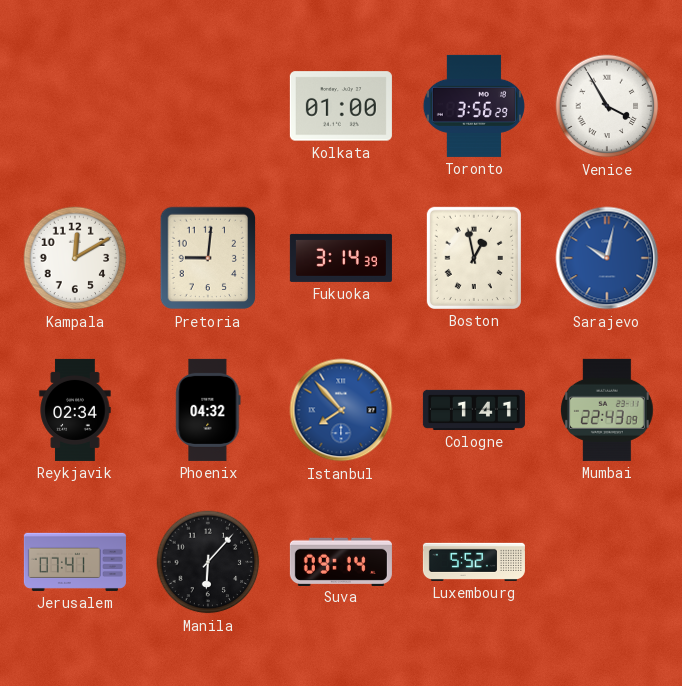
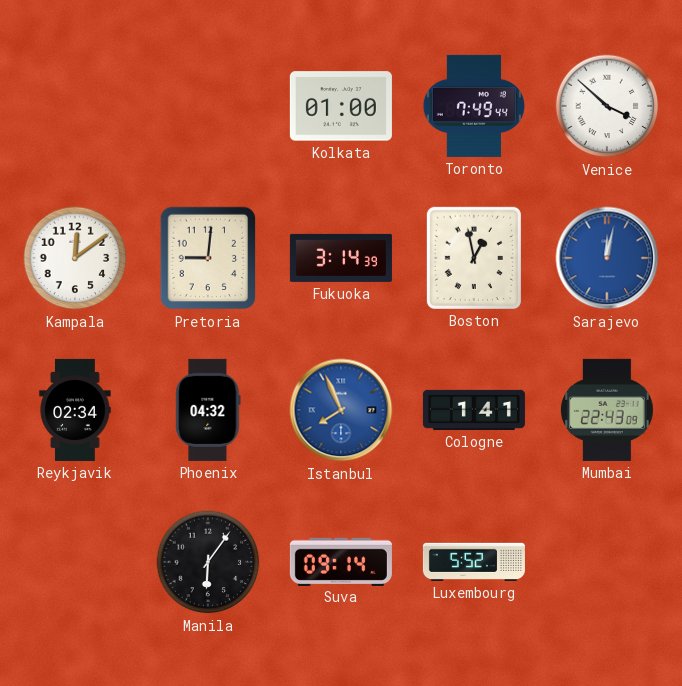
Toronto: 3:56 -> 7:49
Venice: 3:55 -> 3:52
Kampala: 12:10 -> 12:09
Sarajevo: 10:02 -> 12:02
Istanbul: 7:53 -> 7:56
Jerusalem: 07:41 -> none
Manila: 6:07 -> 6:06
